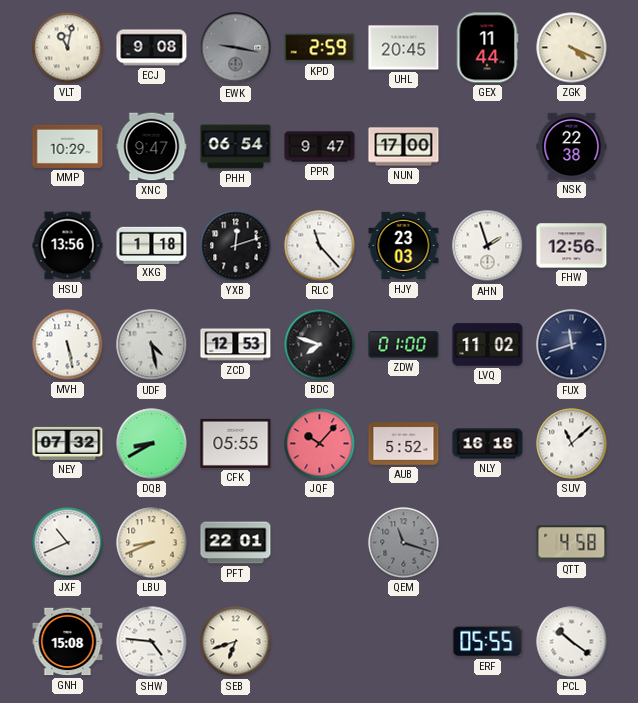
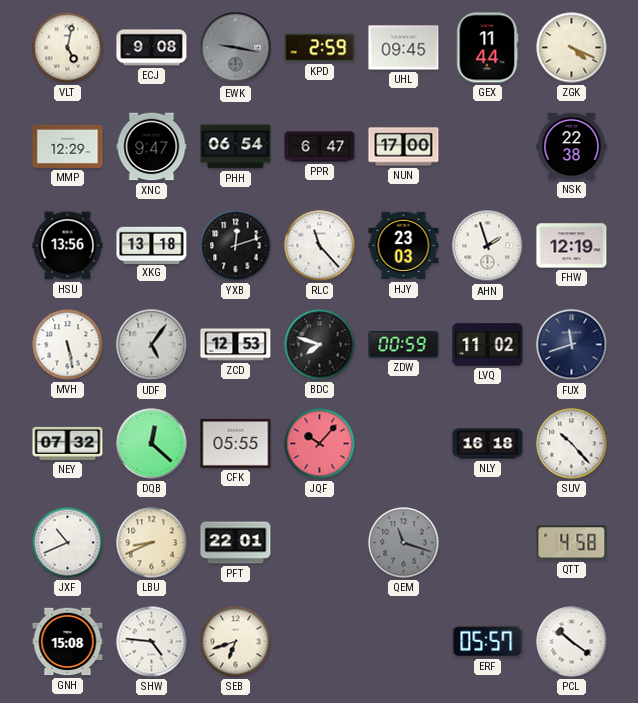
VLT: 11:02 -> 5:02
UHL: 20:45 -> 09:45
MMP: 10:29 -> 12:29
PPR: 9:47 -> 6:47
XKG: 1:18 -> 13:18
FHW: 12:56 -> 12:19
UDF: 4:28 -> 5:06
ZDW: 01:00 -> 00:59
DQB: 8:40 -> 12:22
AUB: 5:52 -> none
SUV: 11:08 -> 10:23
ERF: 05:55 -> 05:57
